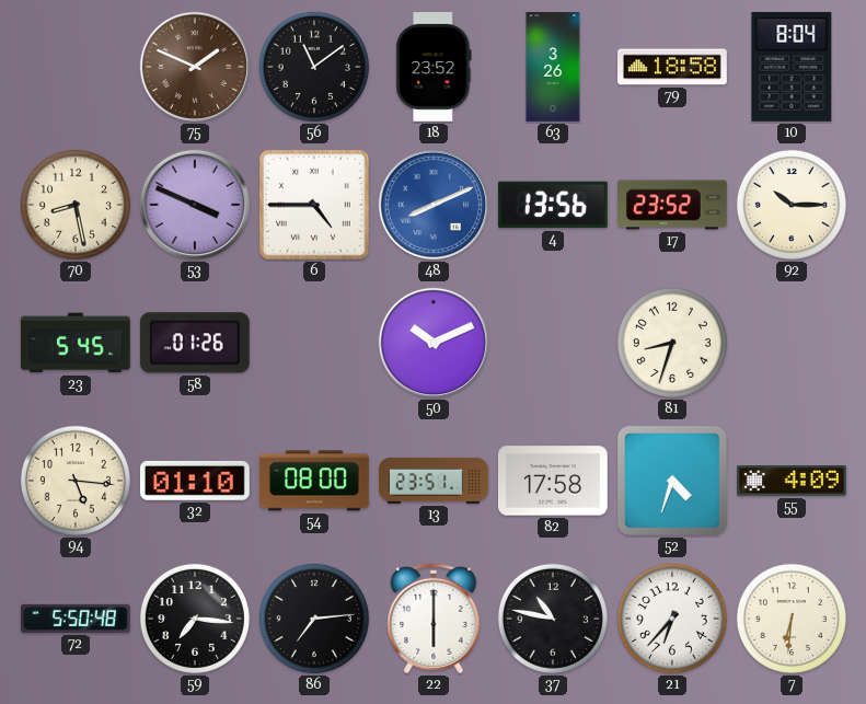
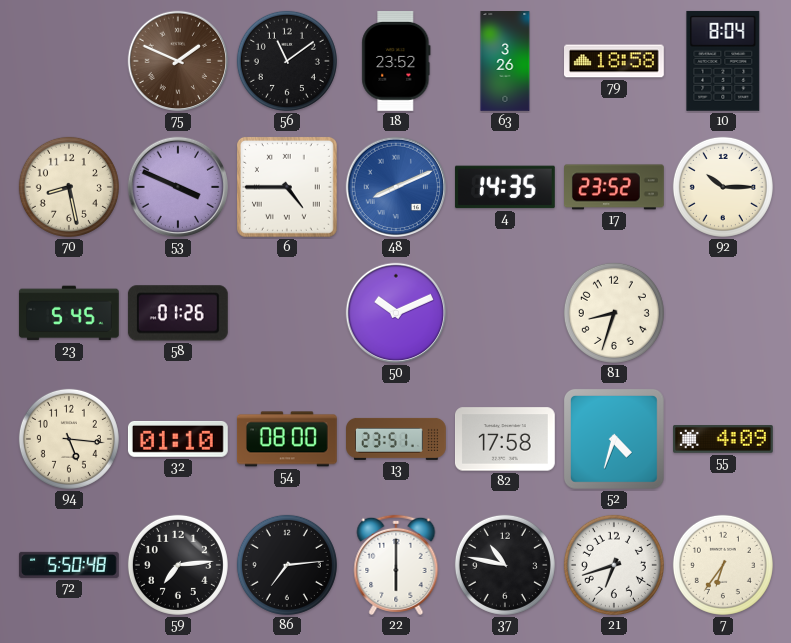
4: 13:56 -> 14:35
59: 7:16 -> 7:14
21: 6:37 -> 6:42
7: 6:31 -> 6:36
